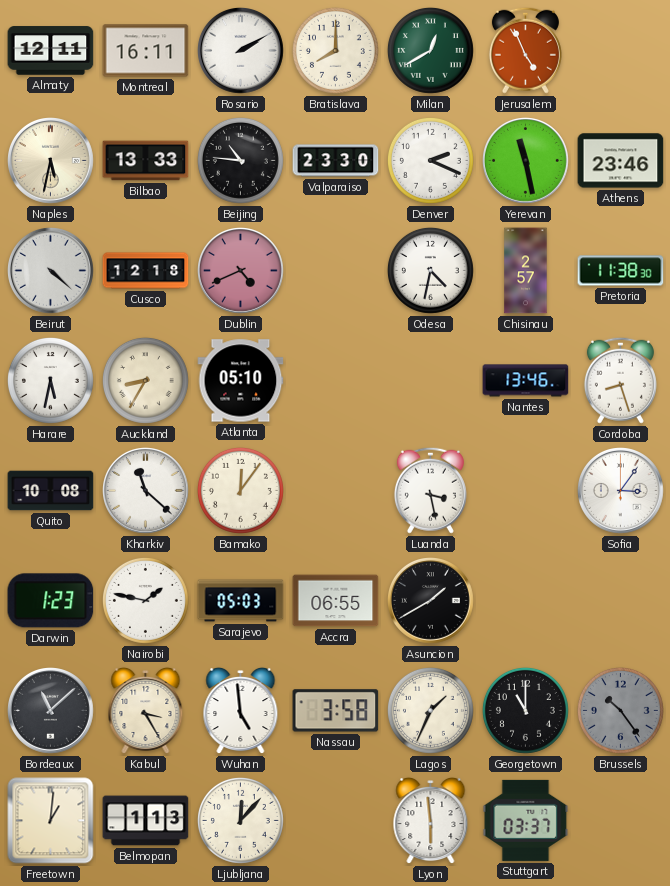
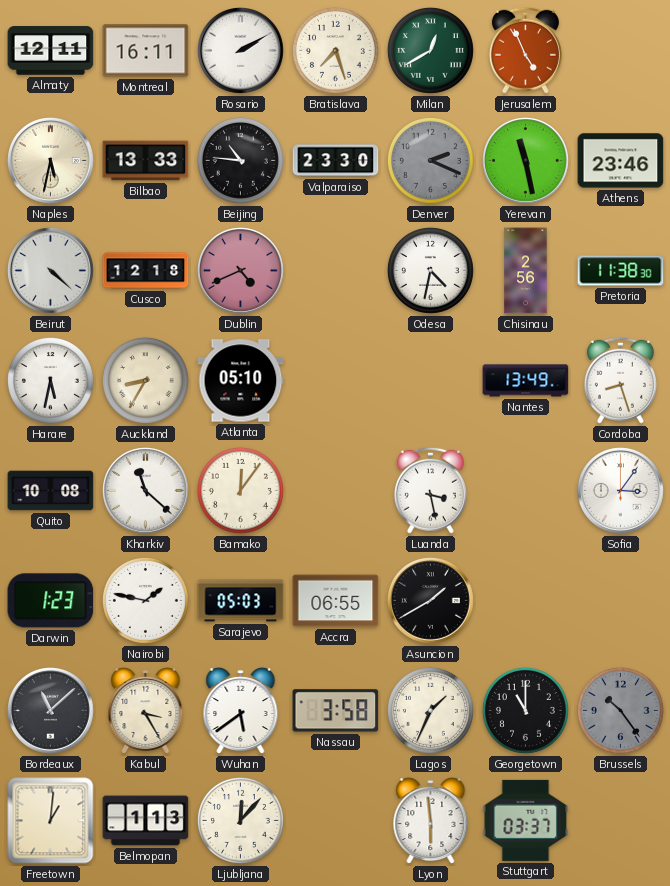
Bratislava: 8:00 -> 7:27
Denver dial: white -> grey
Chisinau: 2:57 -> 2:56
Nantes: 13:46 -> 13:49
Wuhan: 4:59 -> 5:39
